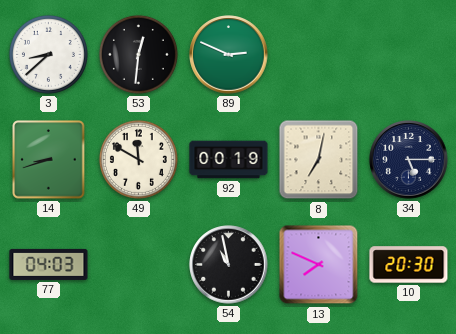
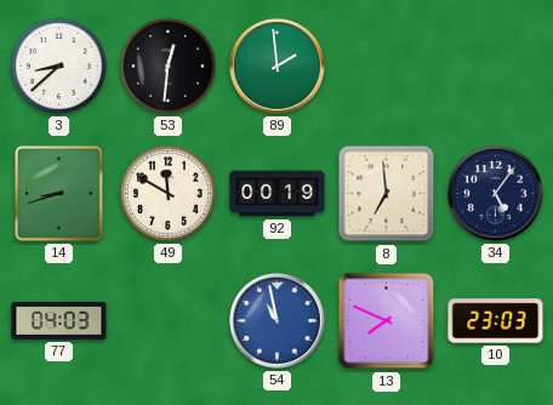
89: 2:49 -> 1:59
8: 7:02 -> 6:59
34: 5:15 -> 5:06
54 dial: black -> blue
10: 20:30 -> 23:03
